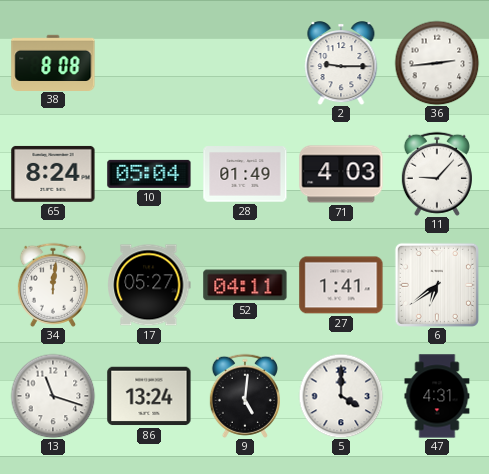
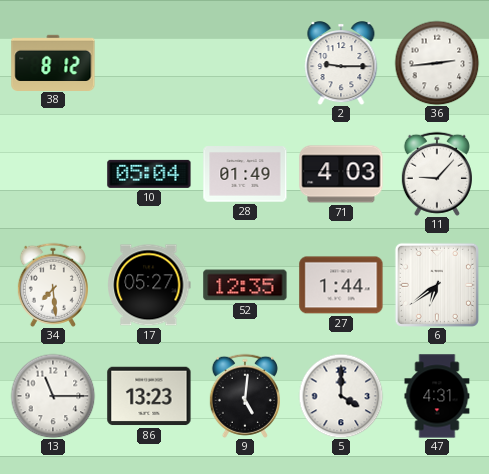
38: 8:08 -> 8:12
65: 8:24 -> none
34: 12:01 -> 7:29
52: 04:11 -> 12:35
27: 1:41 -> 1:44
13: 11:18 -> 11:15
86: 13:24 -> 13:23
